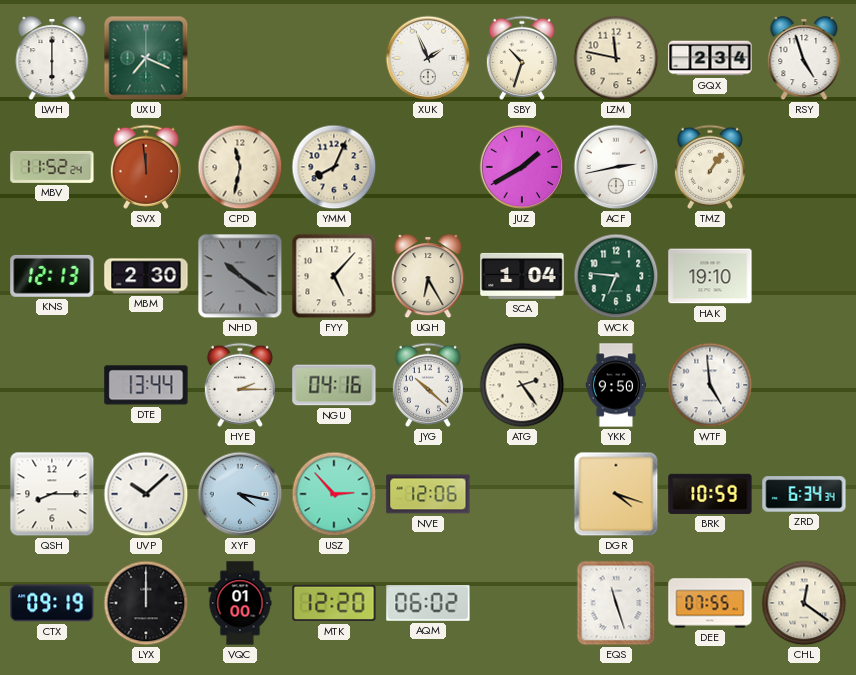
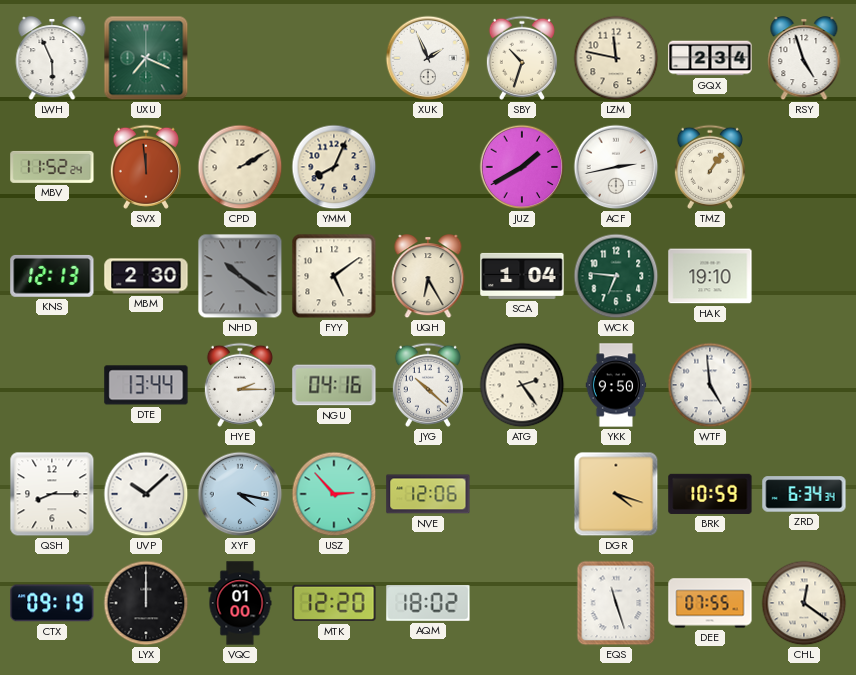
LWH: 6:00 -> 5:56
CPD: 11:32 -> 2:10
FYY: 5:07 -> 5:09
AQM: 06:02 -> 18:02
